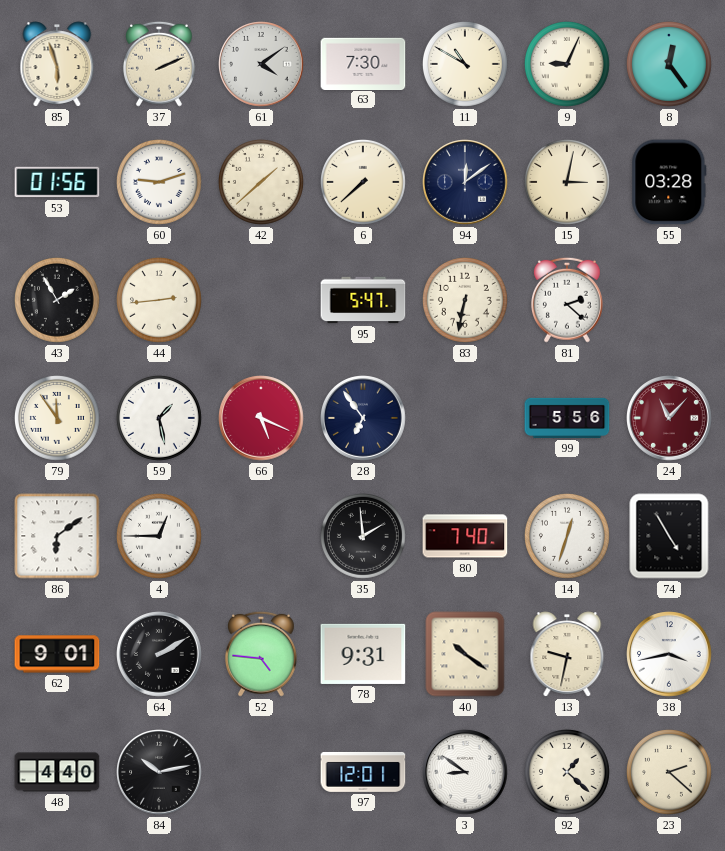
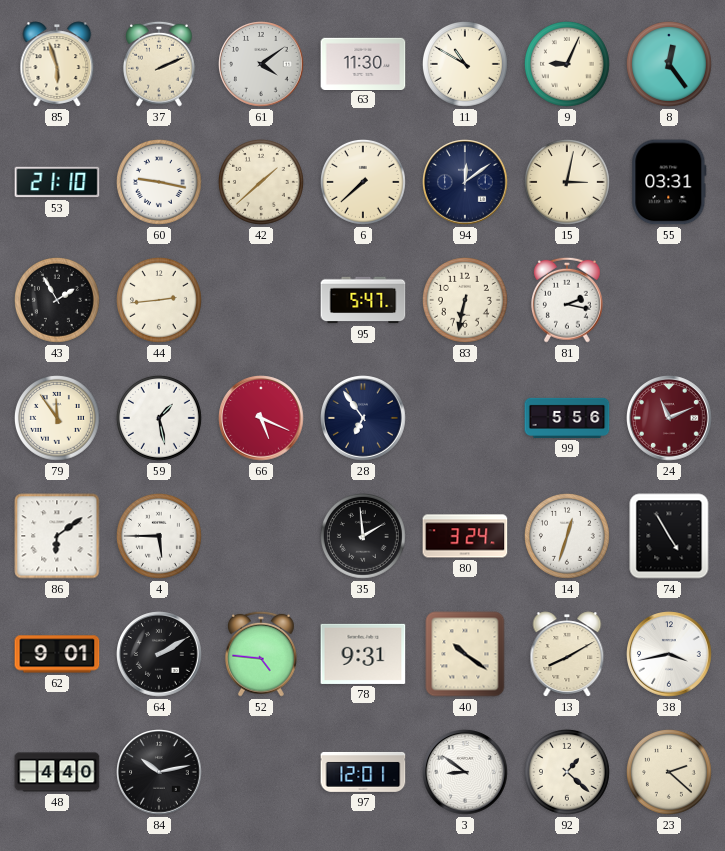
63: 7:30 -> 11:30
53: 01:56 -> 21:10
60: 9:12 -> 9:17
55: 03:28 -> 03:31
81: 2:22 -> 2:17
24: 11:07 -> 11:11
4: 12:45 -> 5:45
80: 7:40 -> 3:24
13: 9:32 -> 8:10
